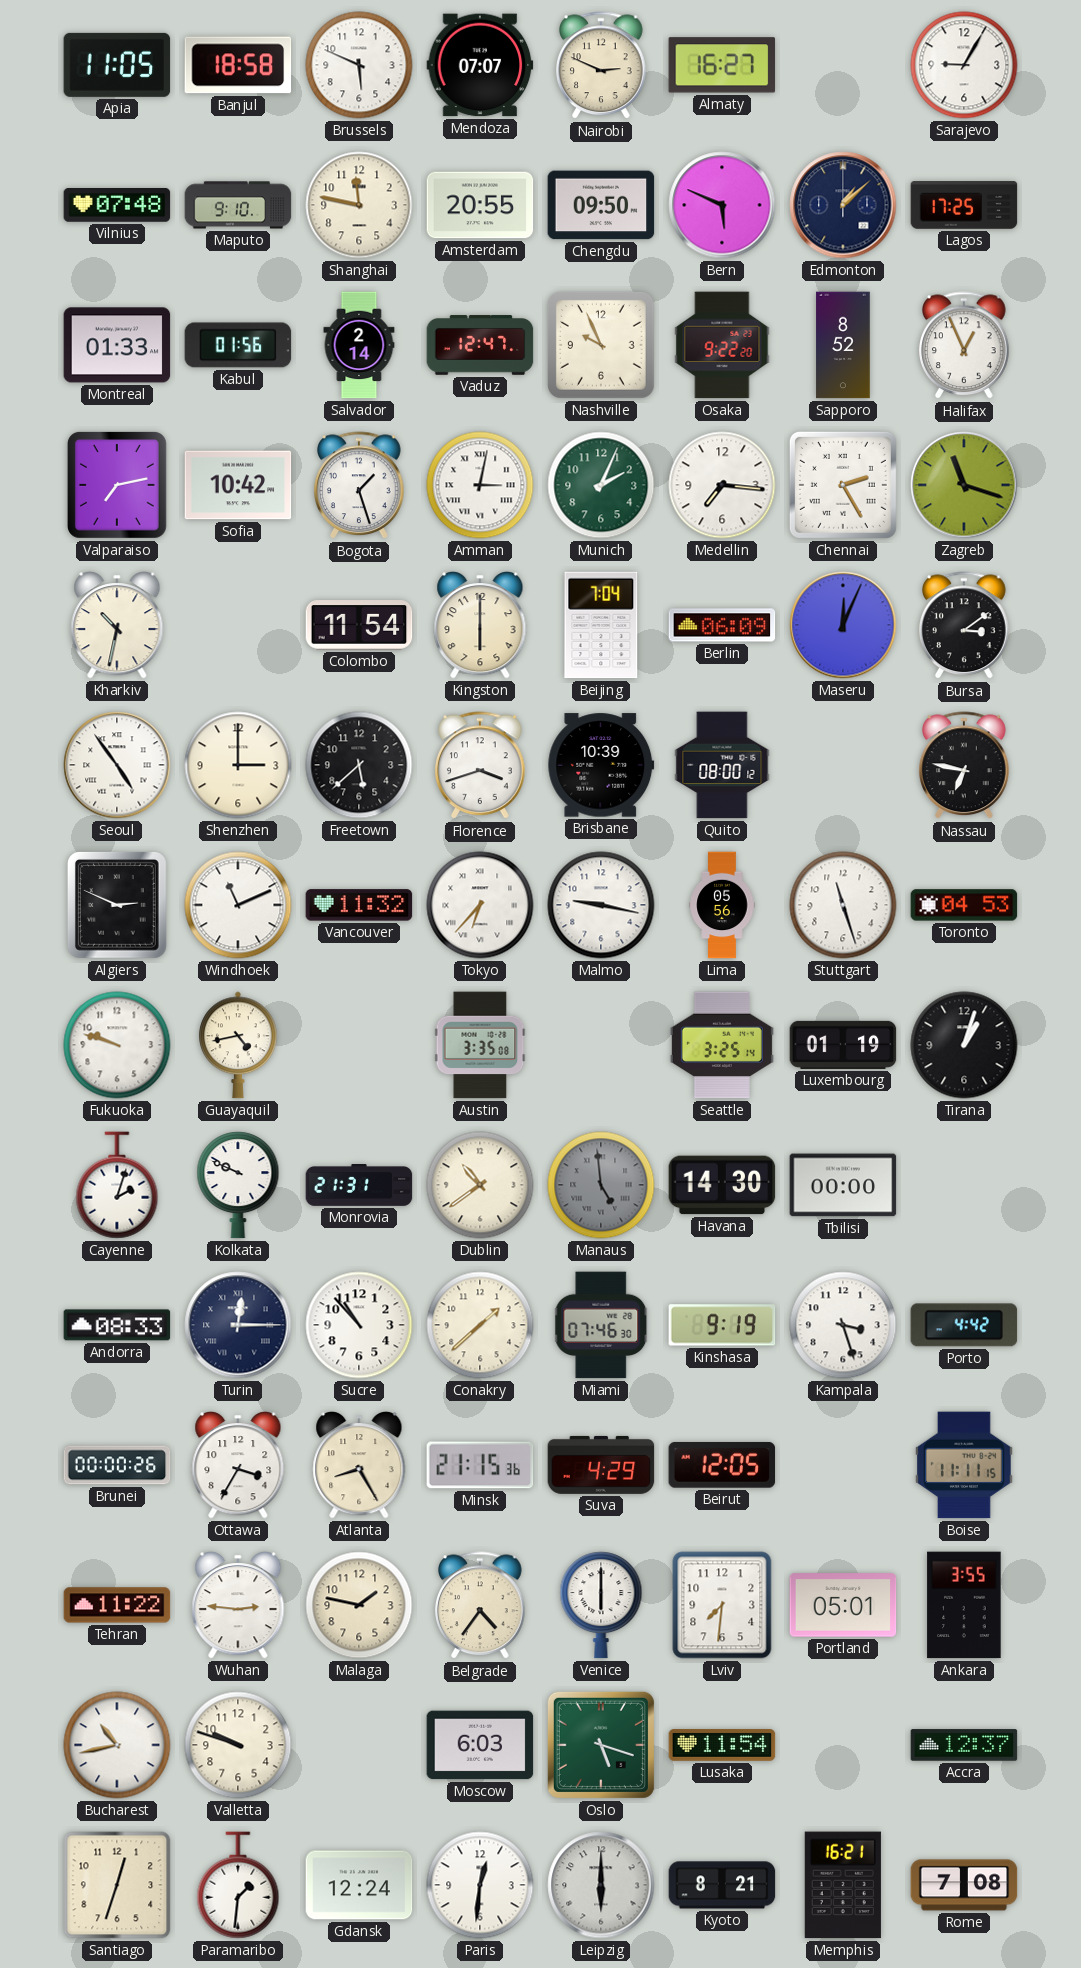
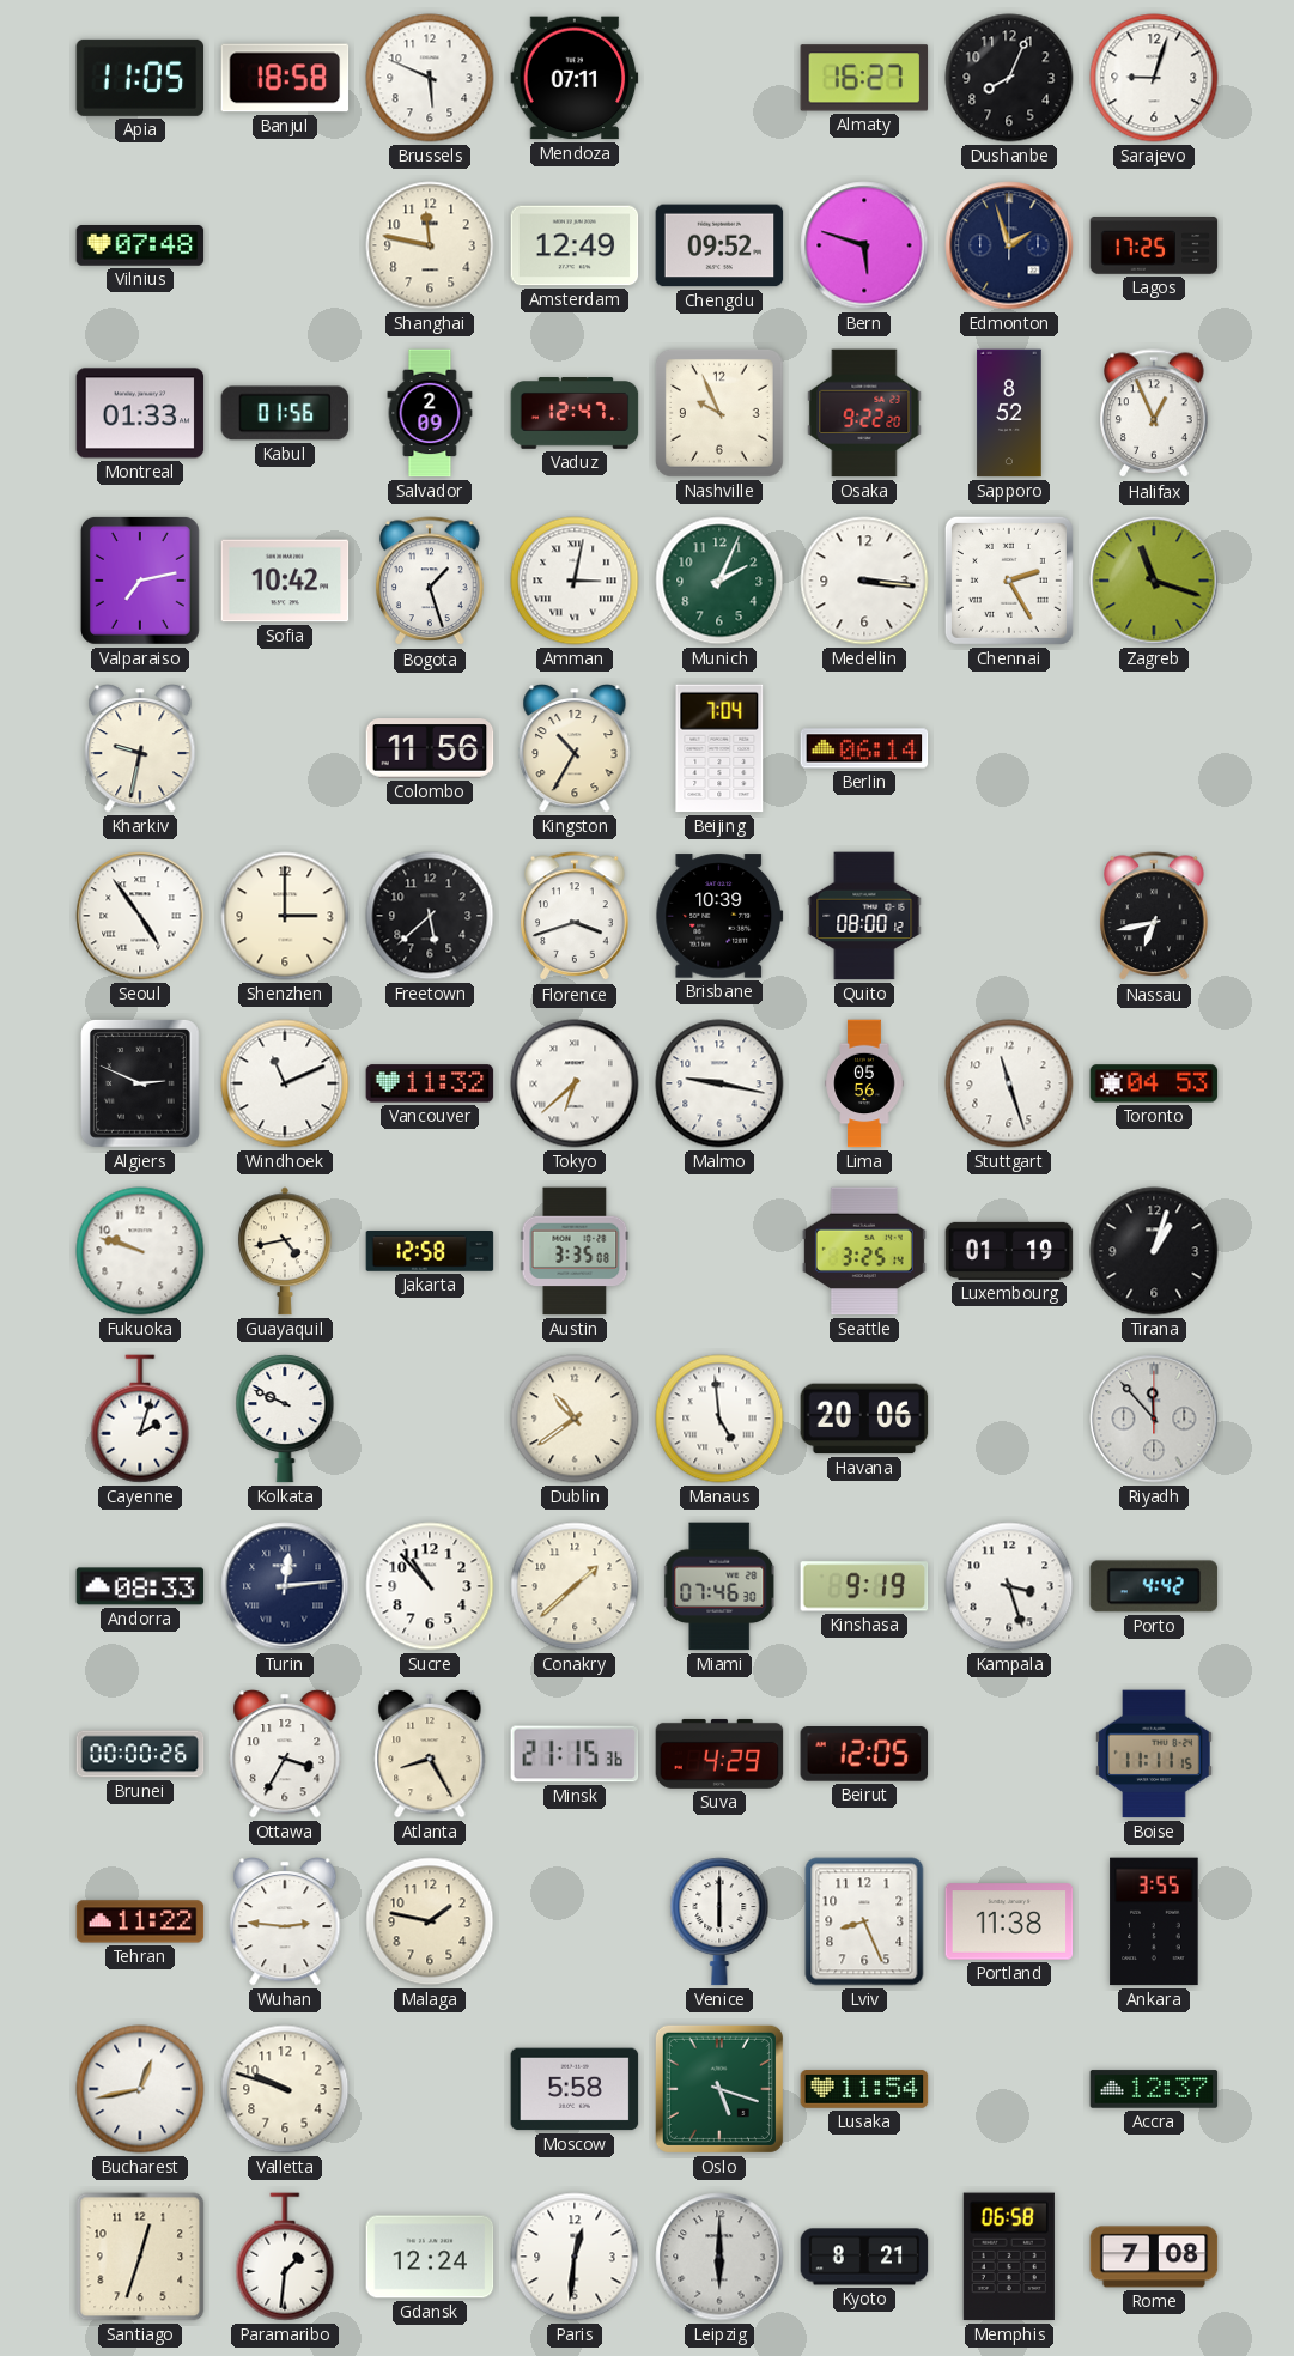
Mendoza: 07:07 -> 07:11
Nairobi: 2:49 -> none
Dushanbe: none -> 8:04
Sarajevo: 9:05 -> 9:03
Maputo: 9:10 -> none
Amsterdam: 20:55 -> 12:49
Chengdu: 09:50 -> 09:52
Bern: 5:49 -> 5:48
Edmonton: 1:08 -> 1:57
Salvador: 2:14 -> 2:09
Medellin: 7:16 -> 3:16
Kharkiv: 10:32 -> 9:32
Colombo: 11:54 -> 11:56
Kingston: 6:00 -> 10:35
Berlin: 06:09 -> 06:14
Maseru: 12:04 -> none
Bursa: 3:09 -> none
Nassau: 6:47 -> 6:43
Tokyo: 6:37 -> 6:38
Jakarta: none -> 12:58
Monrovia: 21:31 -> none
Manaus dial: grey -> white
Havana: 14:30 -> 20:06
Tbilisi: 00:00 -> none
Riyadh: none -> 11:53
Turin: 12:15 -> 12:14
Belgrade: 4:36 -> none
Lviv: 7:31 -> 8:26
Portland: 05:01 -> 11:38
Bucharest: 10:43 -> 12:43
Moscow: 6:03 -> 5:58
Memphis: 16:21 -> 06:58
